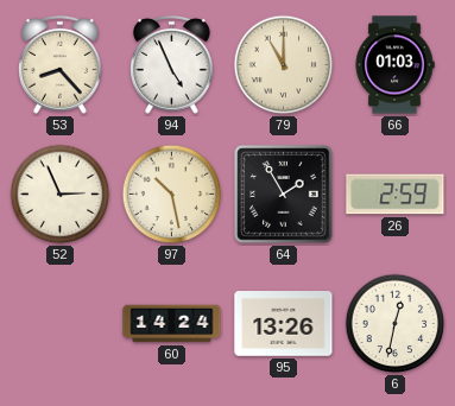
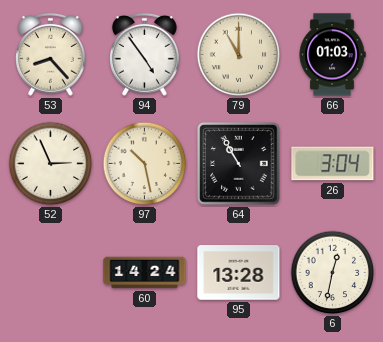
94: 4:56 -> 4:54
64: 1:55 -> 10:55
26: 2:59 -> 3:04
95: 13:26 -> 13:28
